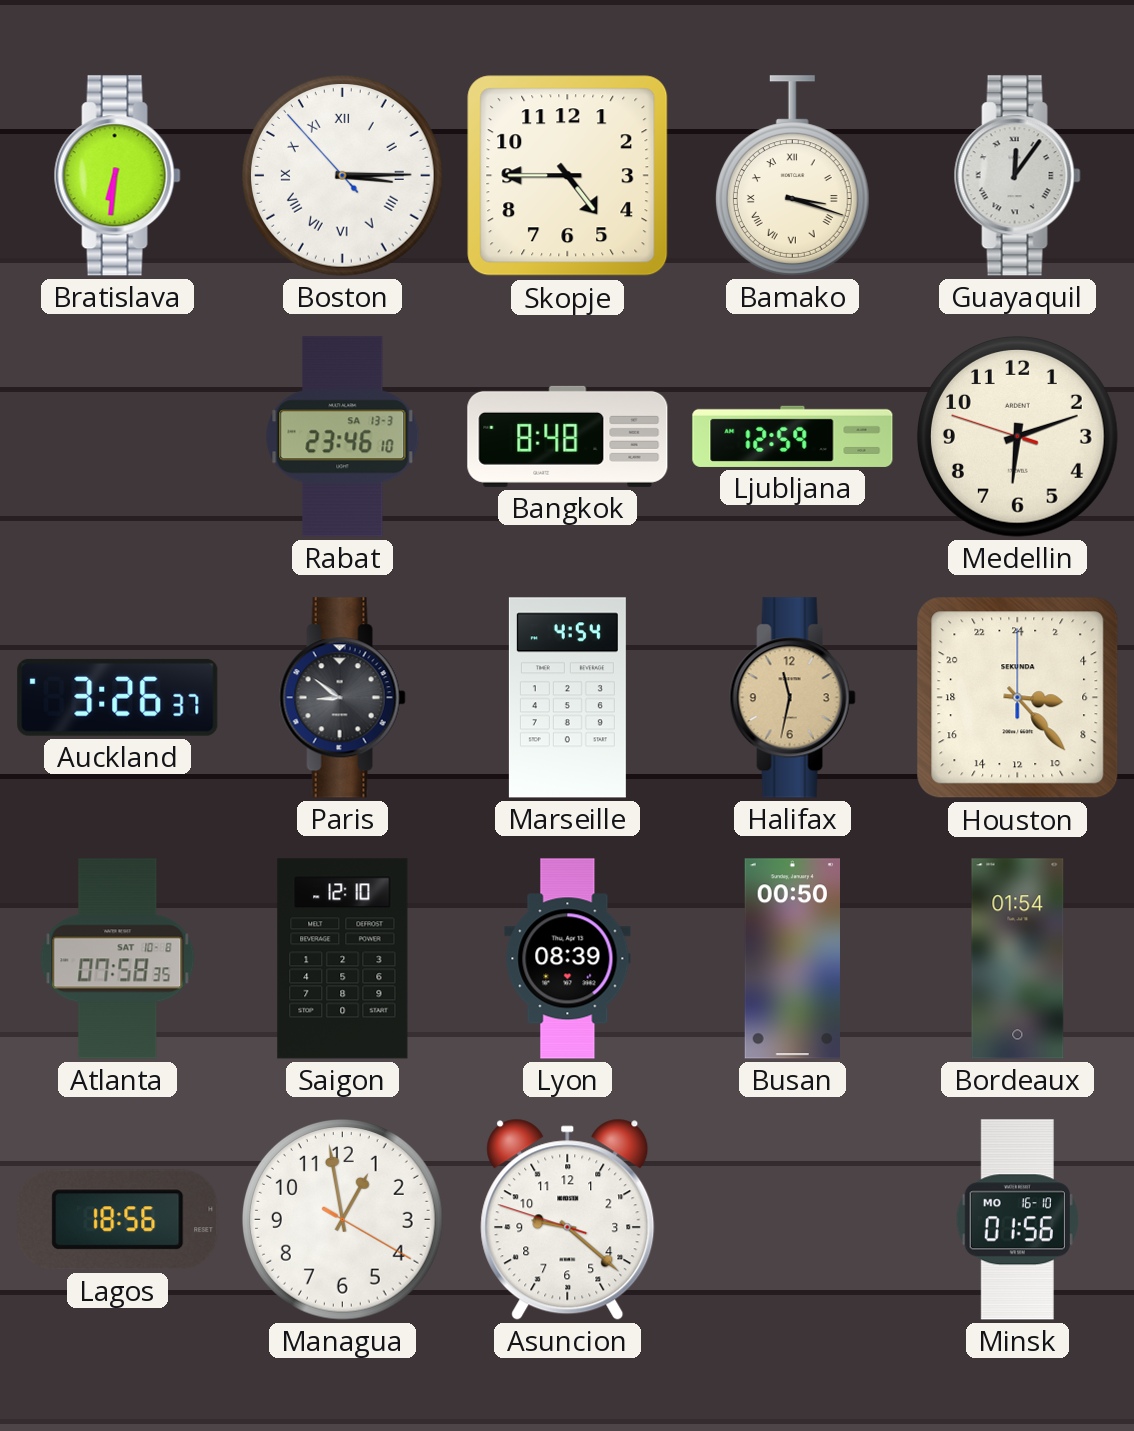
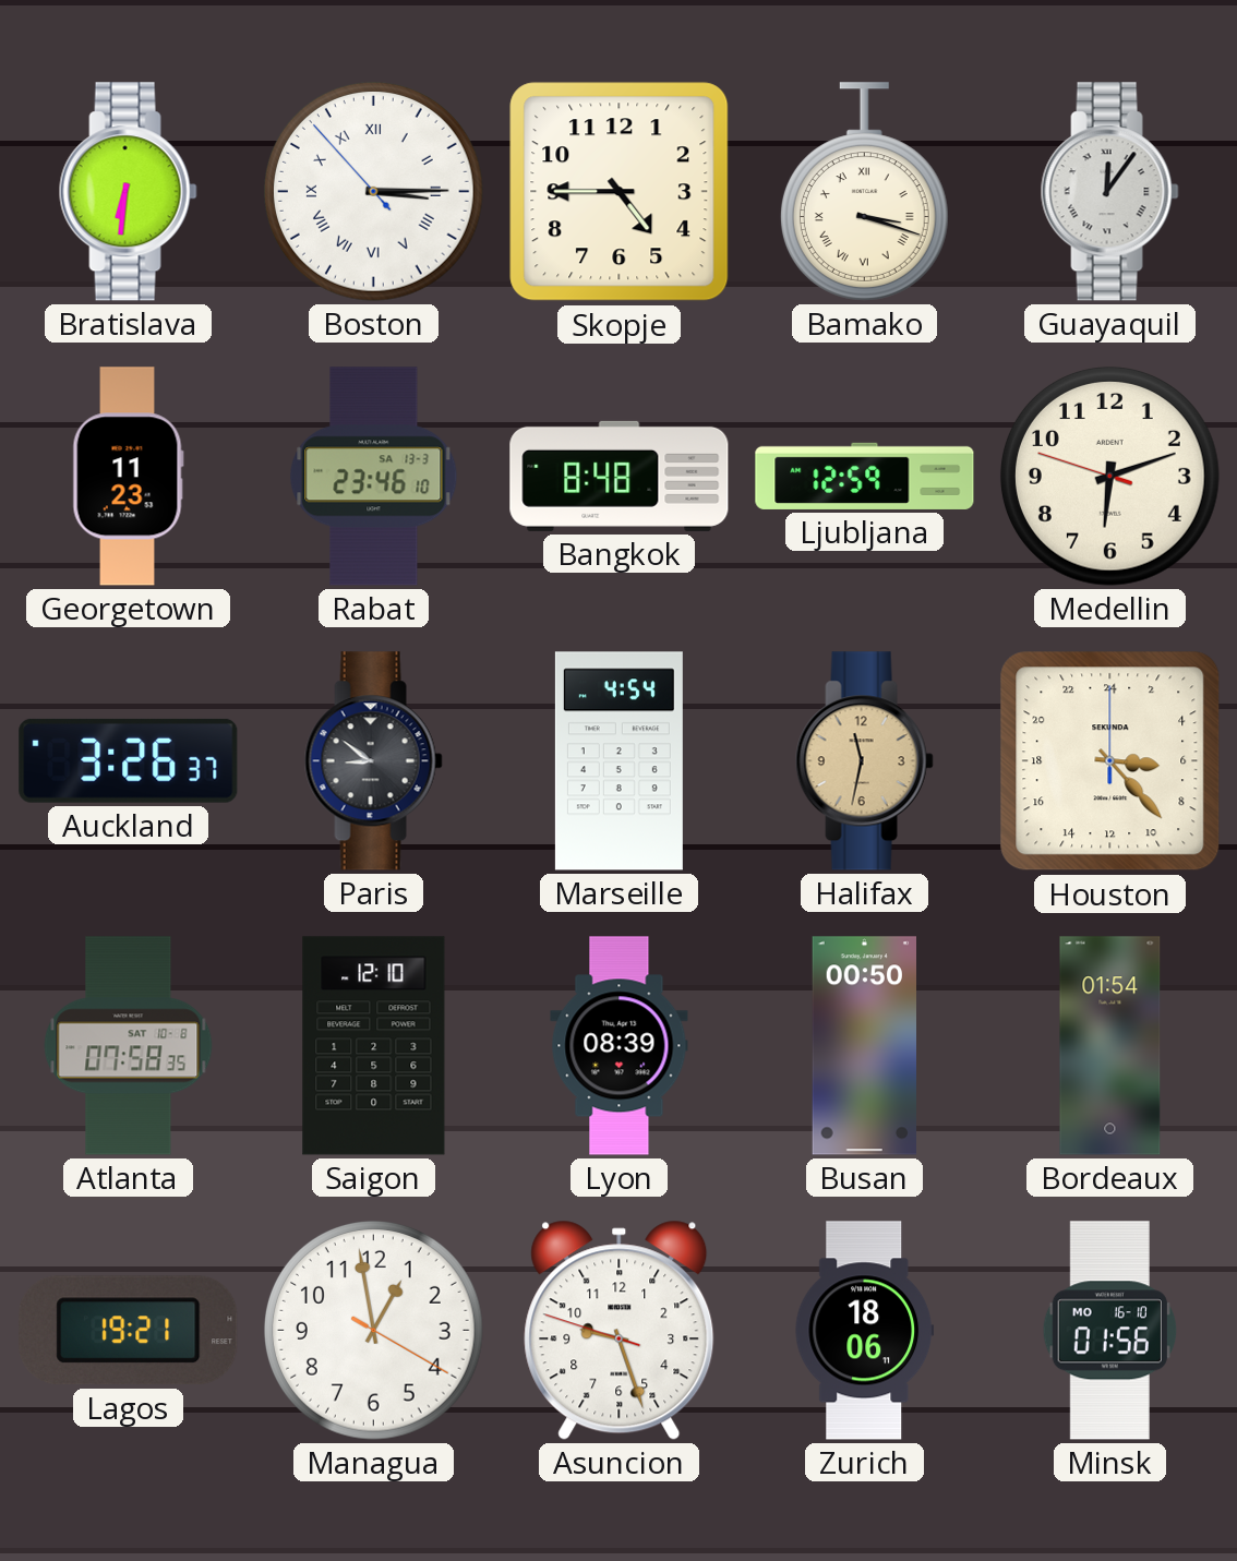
Georgetown: none -> 11:23
Lagos: 18:56 -> 19:21
Asuncion: 9:21 -> 9:26
Zurich: none -> 18:06
